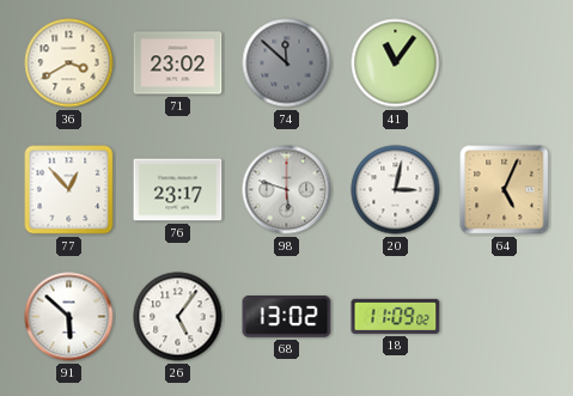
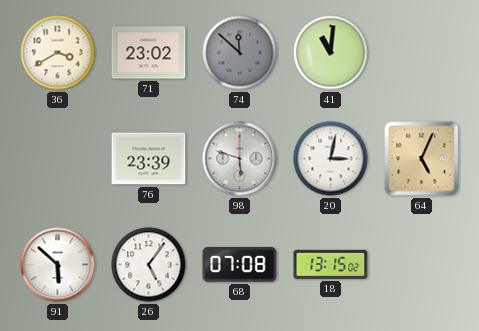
41: 11:06 -> 11:01
77: 12:53 -> none
76: 23:17 -> 23:39
68: 13:02 -> 07:08
18: 11:09 -> 13:15
